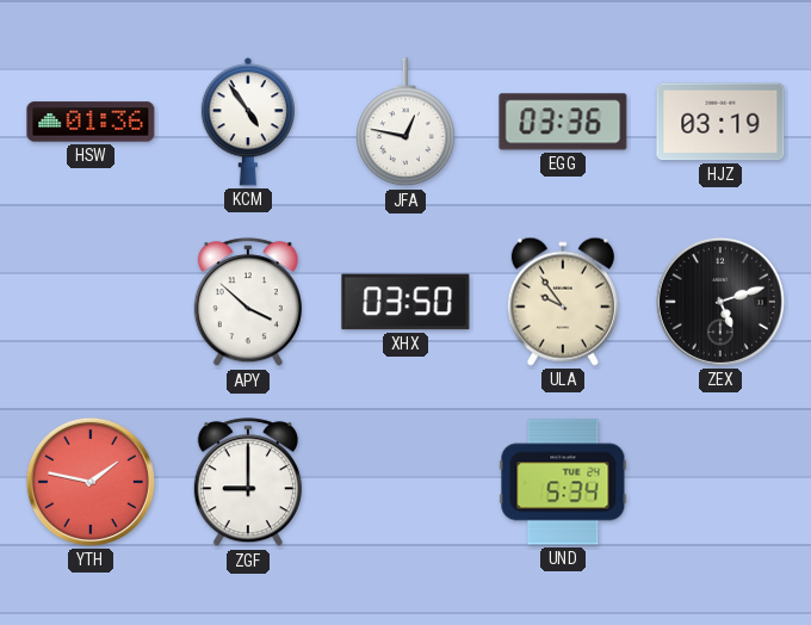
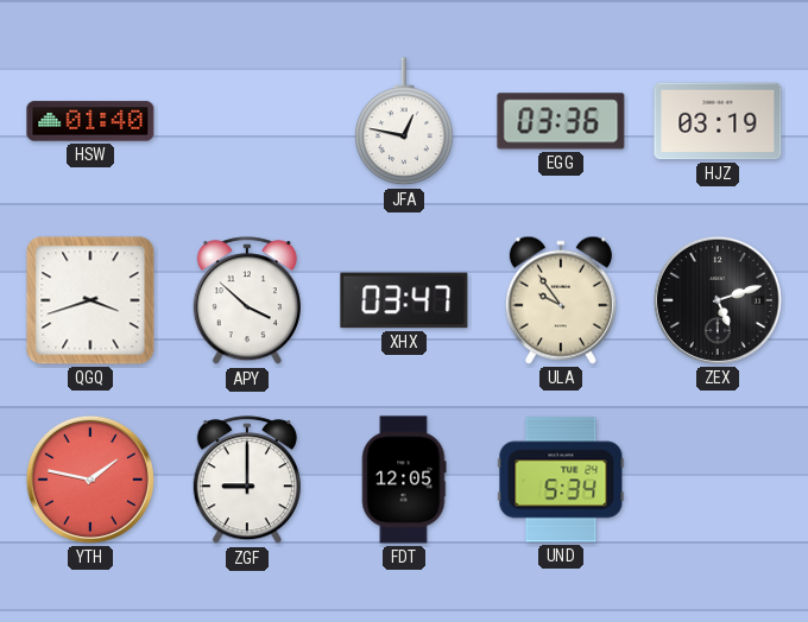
HSW: 01:36 -> 01:40
KCM: 4:54 -> none
QGQ: none -> 3:42
XHX: 03:50 -> 03:47
FDT: none -> 12:05
